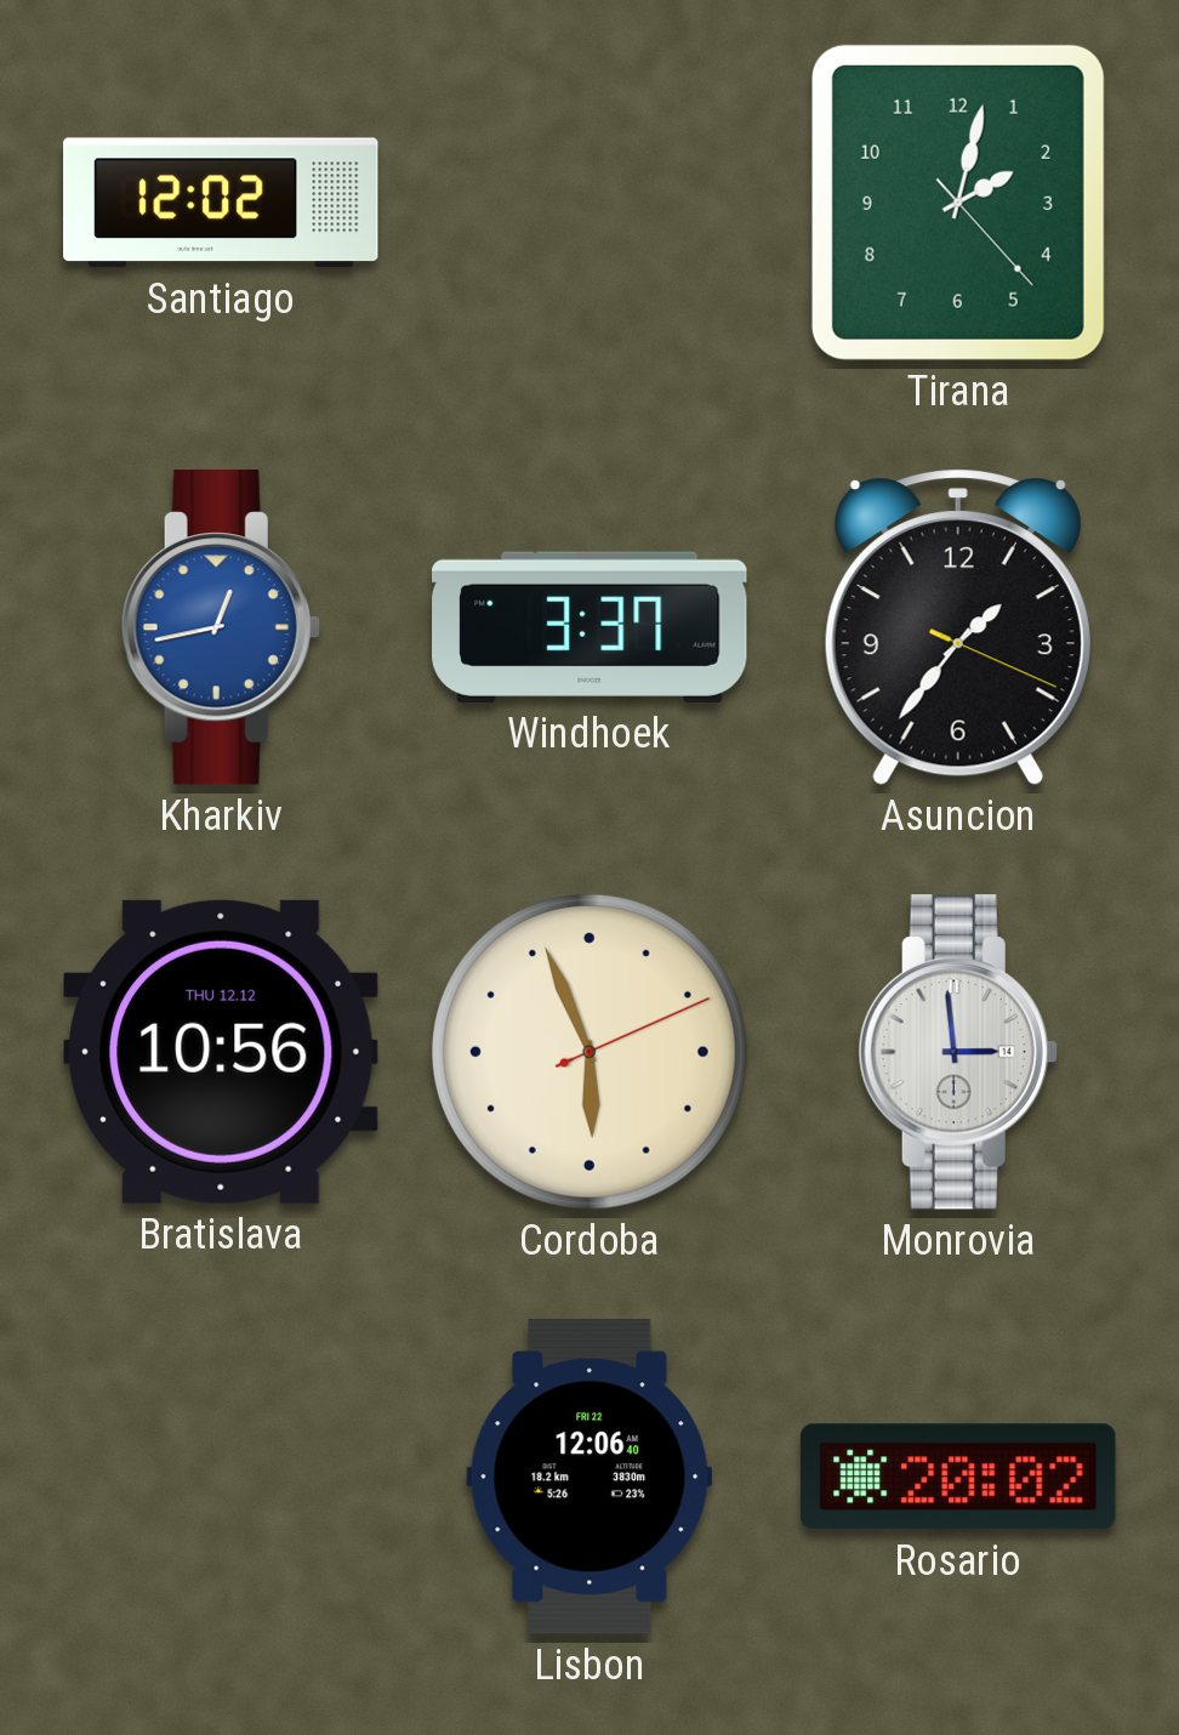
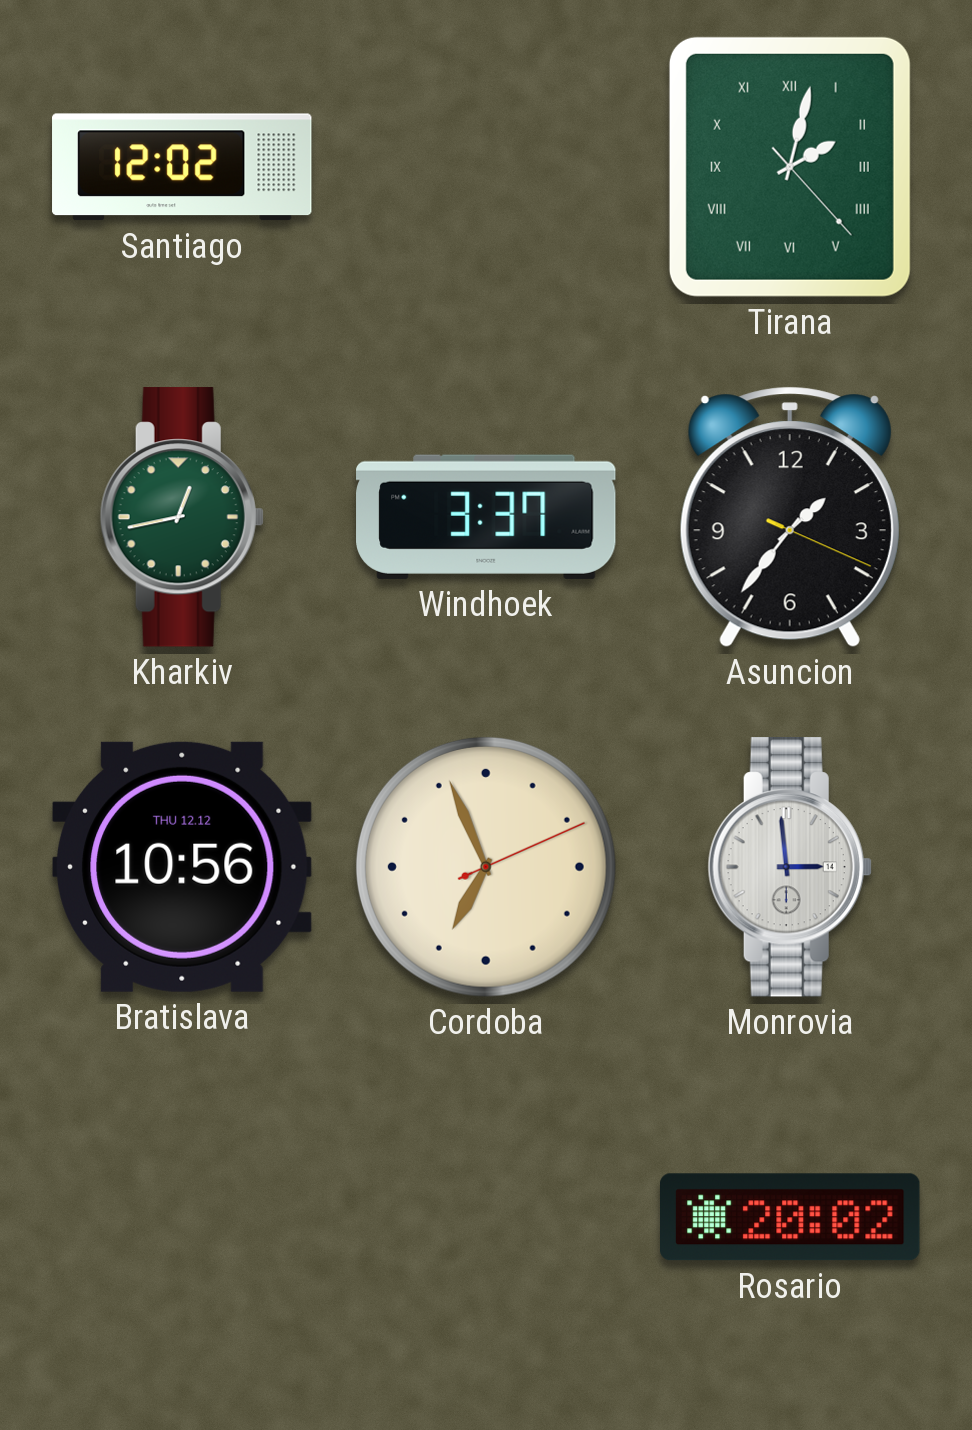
Tirana numerals: Arabic -> Roman
Kharkiv dial: blue -> green
Cordoba: 5:56 -> 6:56
Lisbon: 12:06 -> none
